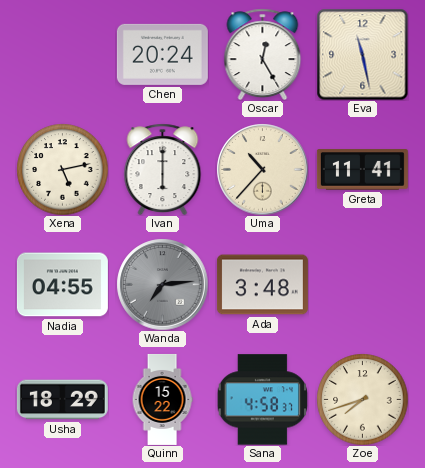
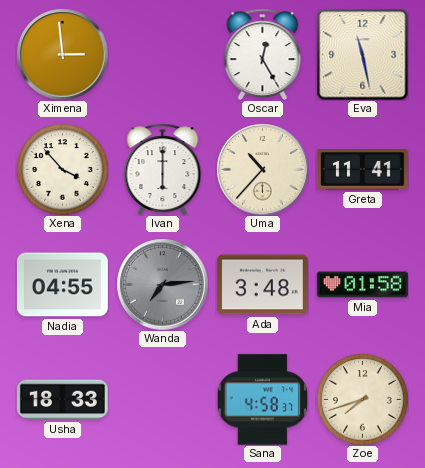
Ximena: none -> 2:59
Chen: 20:24 -> none
Xena: 5:13 -> 3:53
Mia: none -> 01:58
Usha: 18:29 -> 18:33
Quinn: 15:22 -> none
